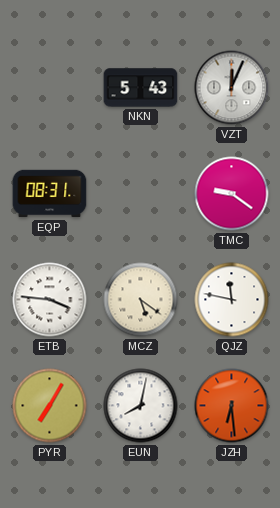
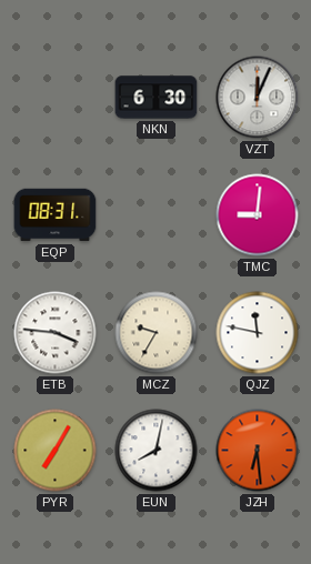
NKN: 5:43 -> 6:30
TMC: 9:21 -> 9:01
MCZ: 5:21 -> 9:35
